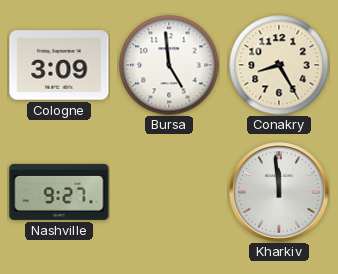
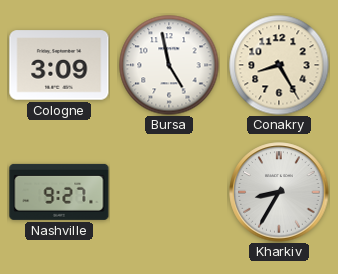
Bursa: 4:59 -> 4:58
Kharkiv: 11:59 -> 8:35
